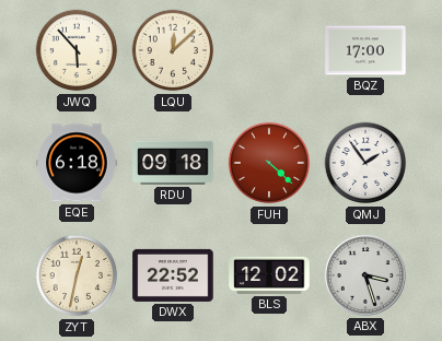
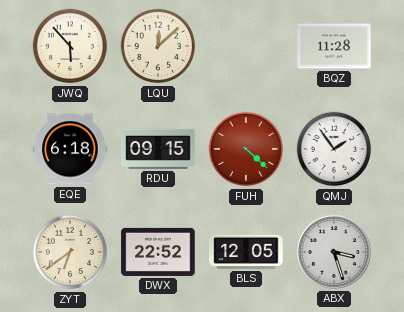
BQZ: 17:00 -> 11:28
RDU: 09:18 -> 09:15
ZYT: 12:32 -> 6:39
BLS: 12:02 -> 12:05
